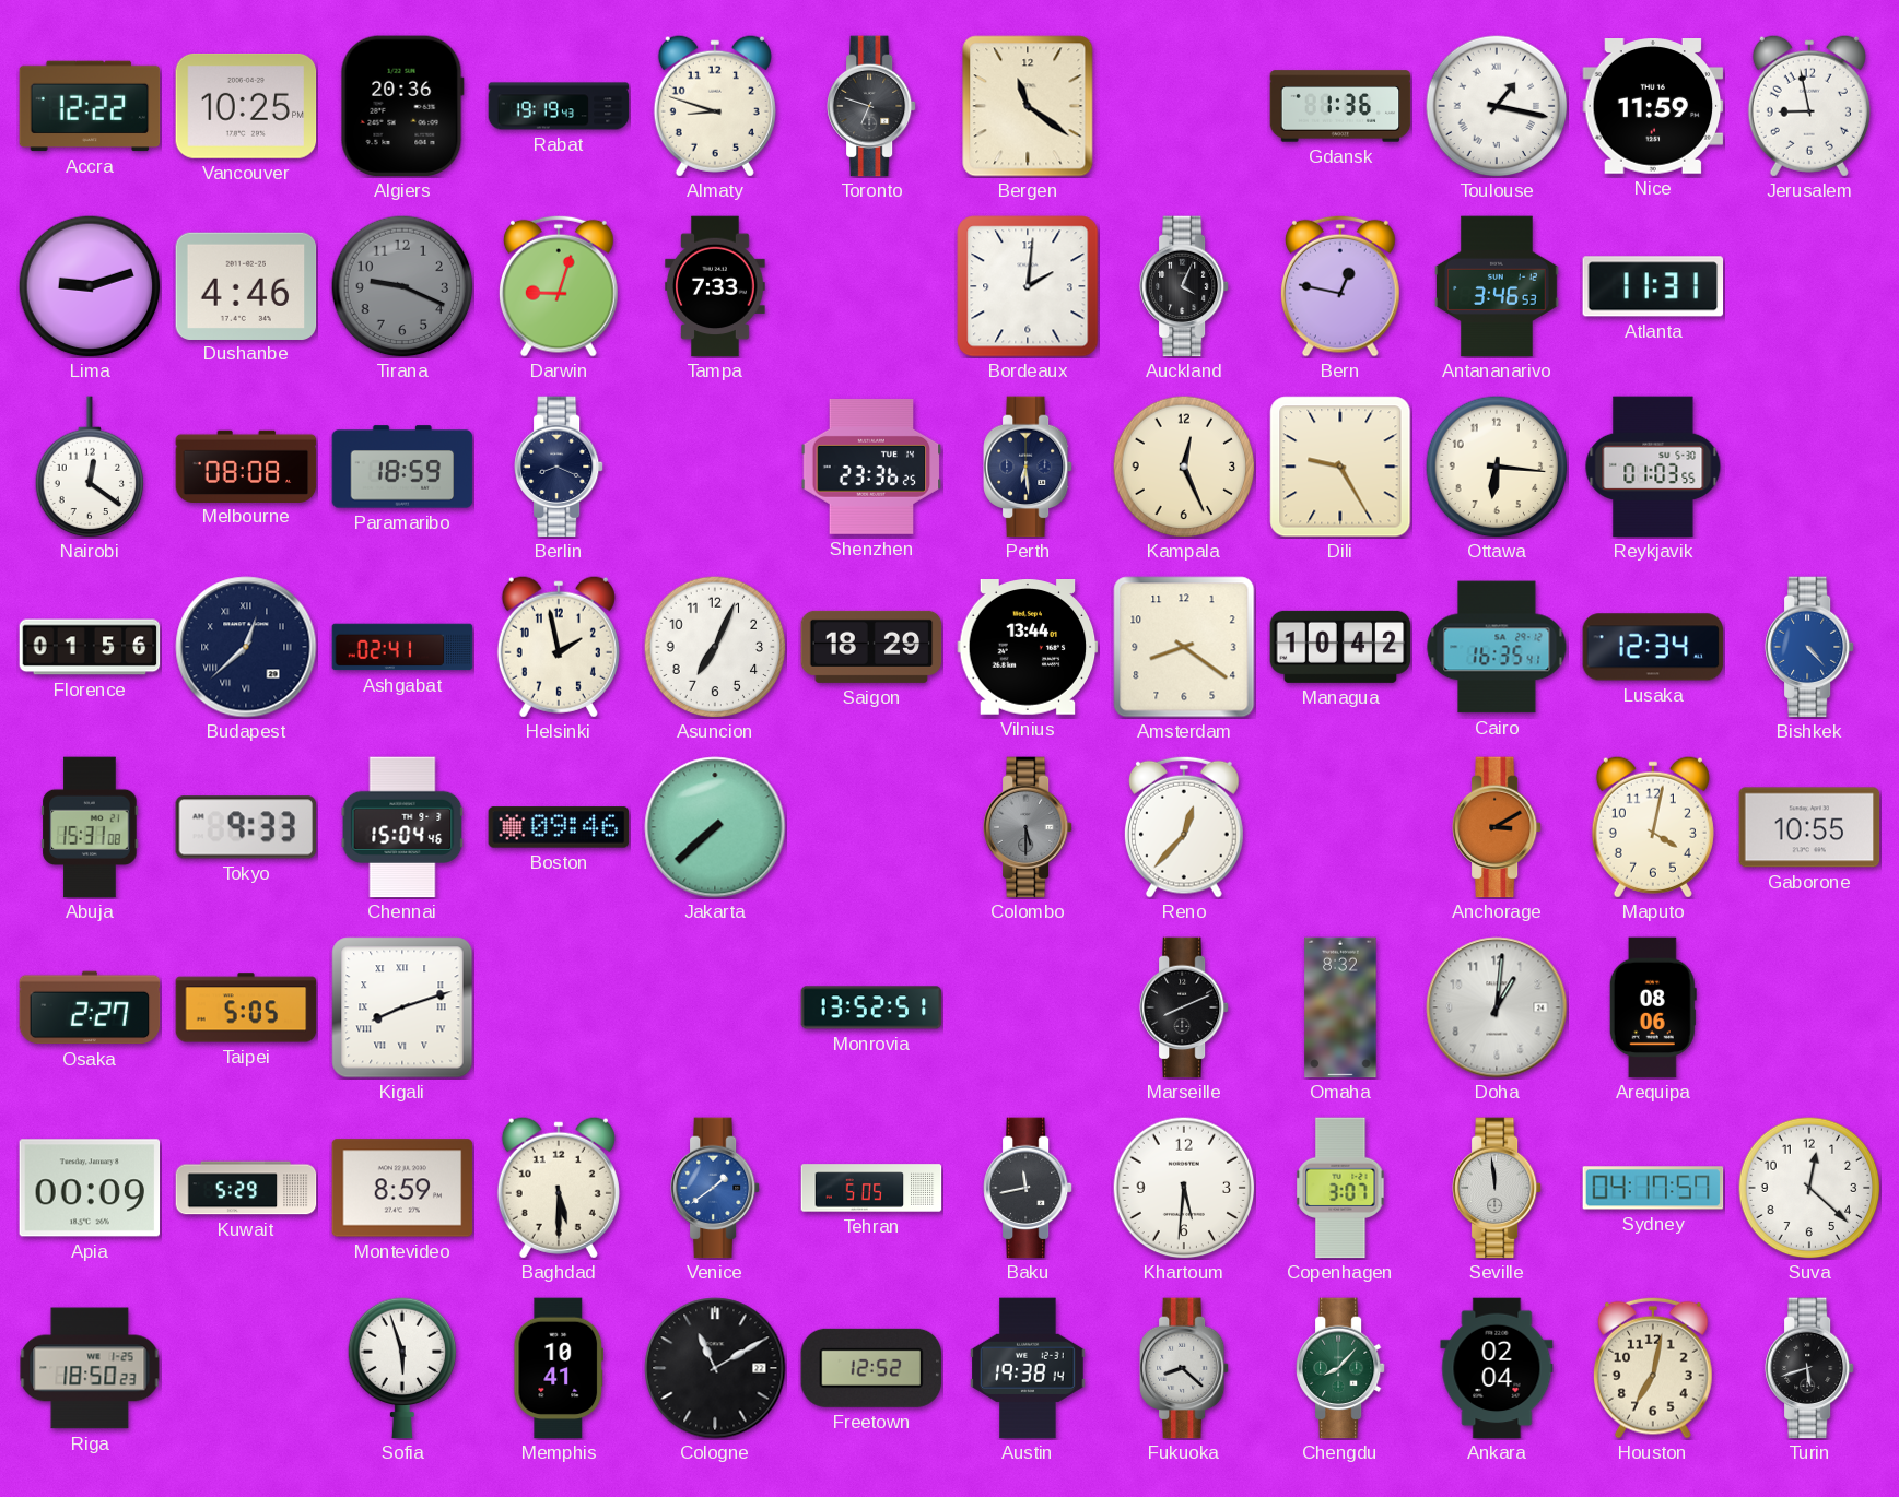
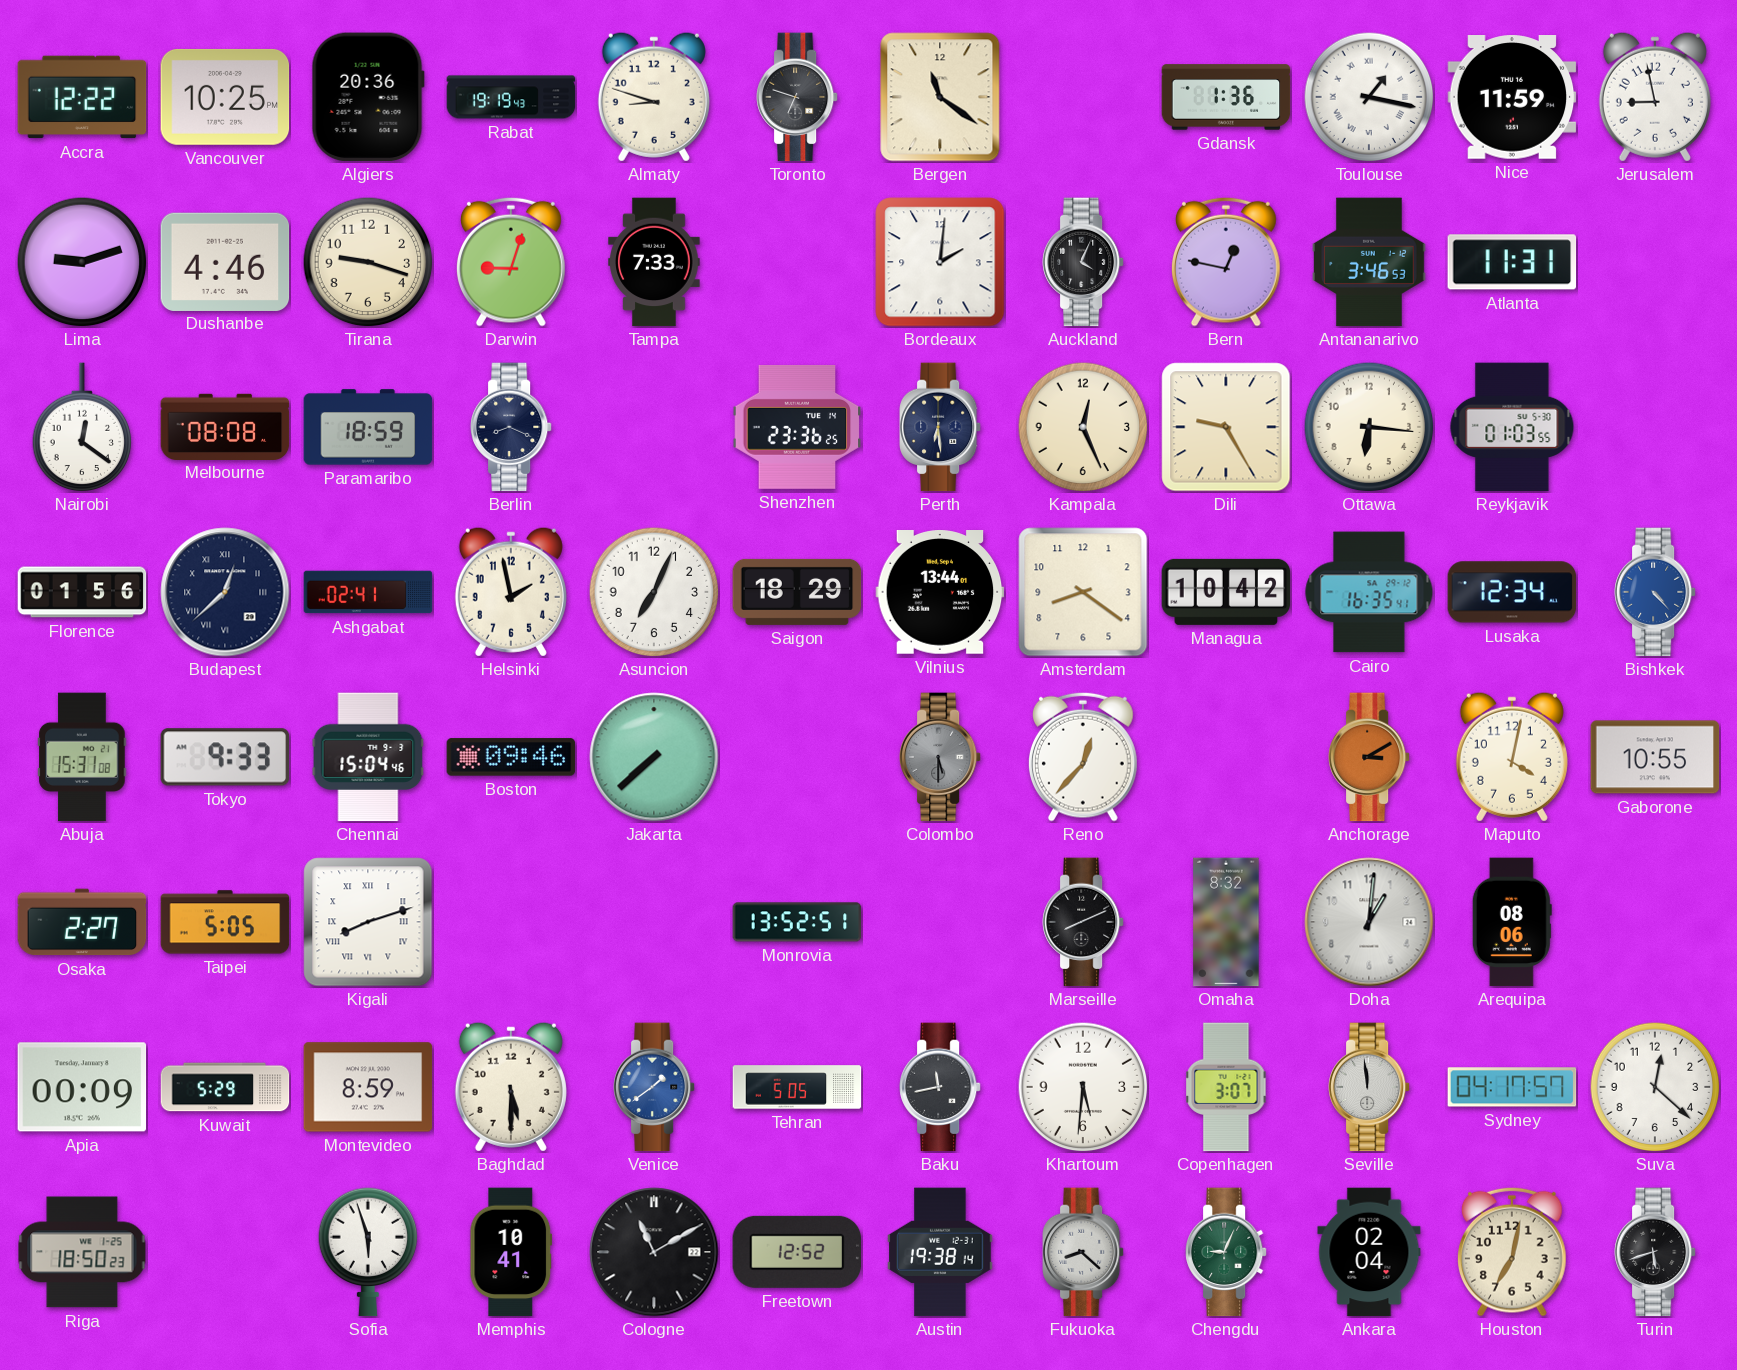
Tirana: 9:19 -> 9:18
Tirana dial: grey -> cream
Chengdu: 8:07 -> 9:04
